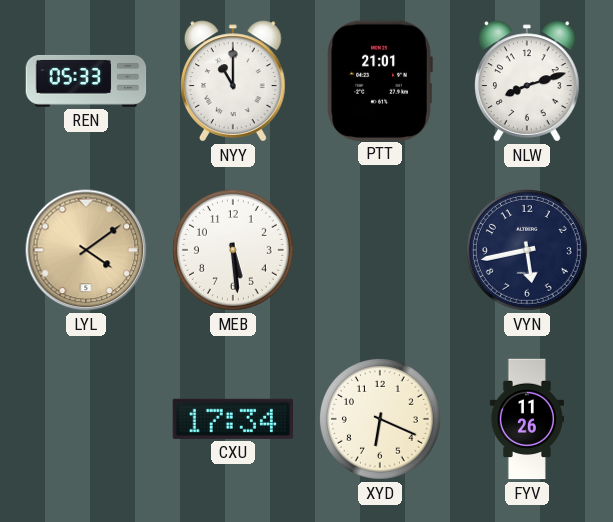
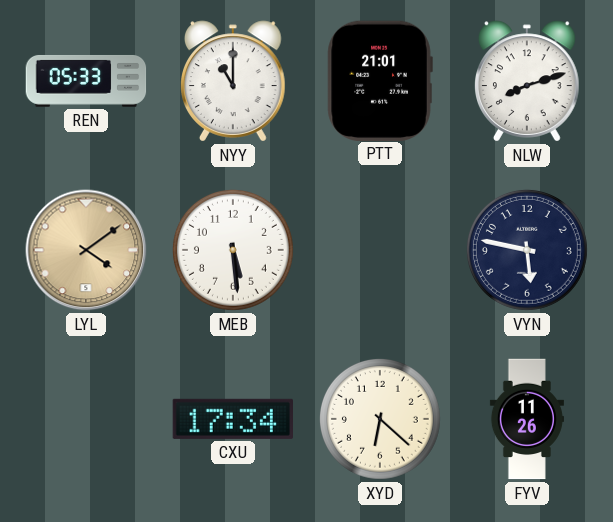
VYN: 5:43 -> 5:47
XYD: 6:19 -> 6:22
